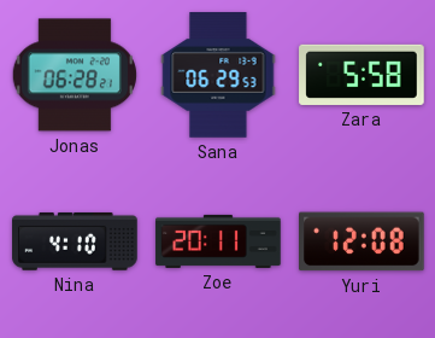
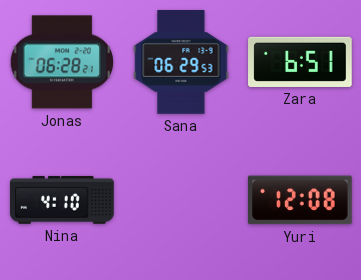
Zara: 5:58 -> 6:51
Zoe: 20:11 -> none
